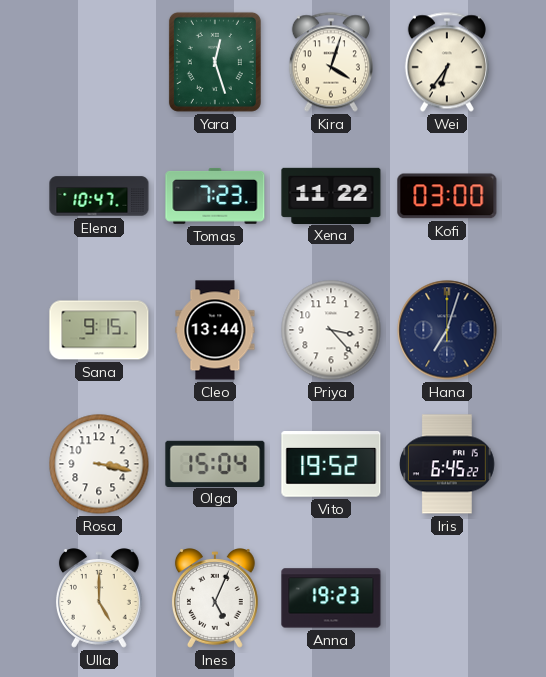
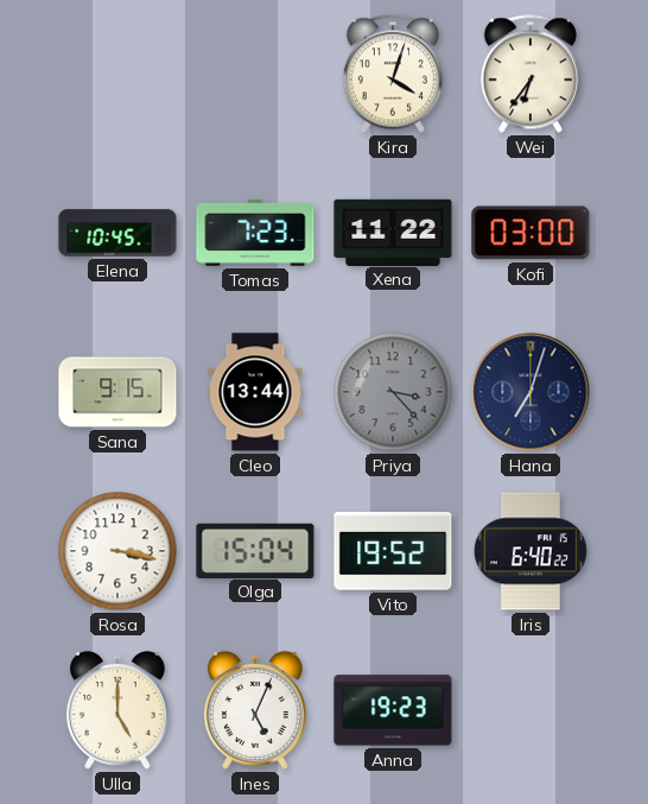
Yara: 12:27 -> none
Elena: 10:47 -> 10:45
Priya dial: white -> grey
Iris: 6:45 -> 6:40
